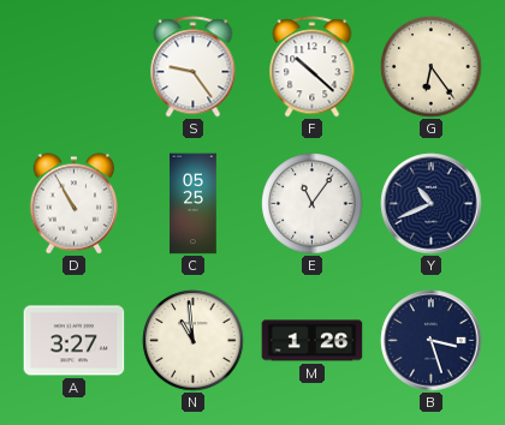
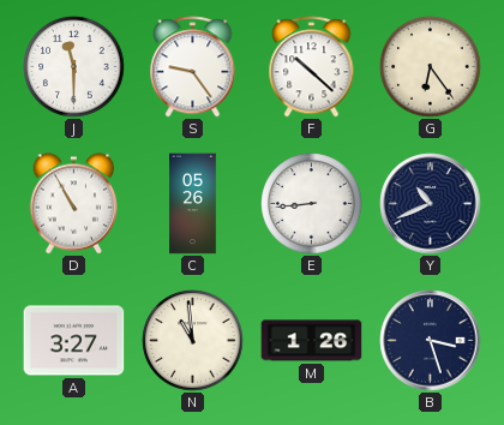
J: none -> 11:30
C: 05:25 -> 05:26
E: 11:06 -> 8:44
